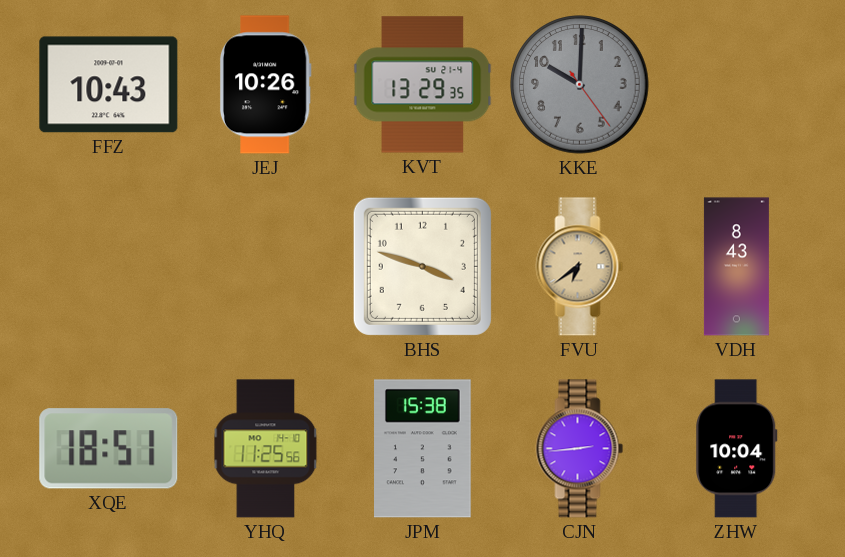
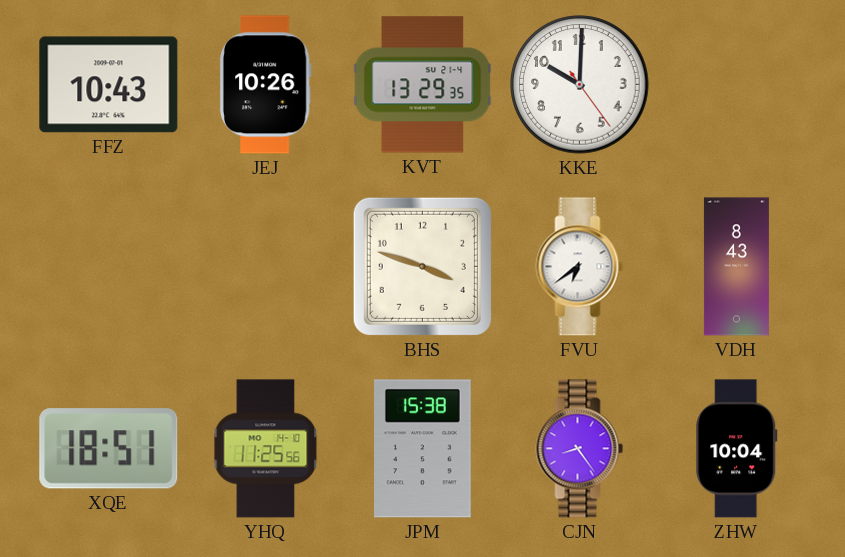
KKE dial: grey -> white
FVU dial: champagne -> white
CJN: 2:44 -> 8:24
